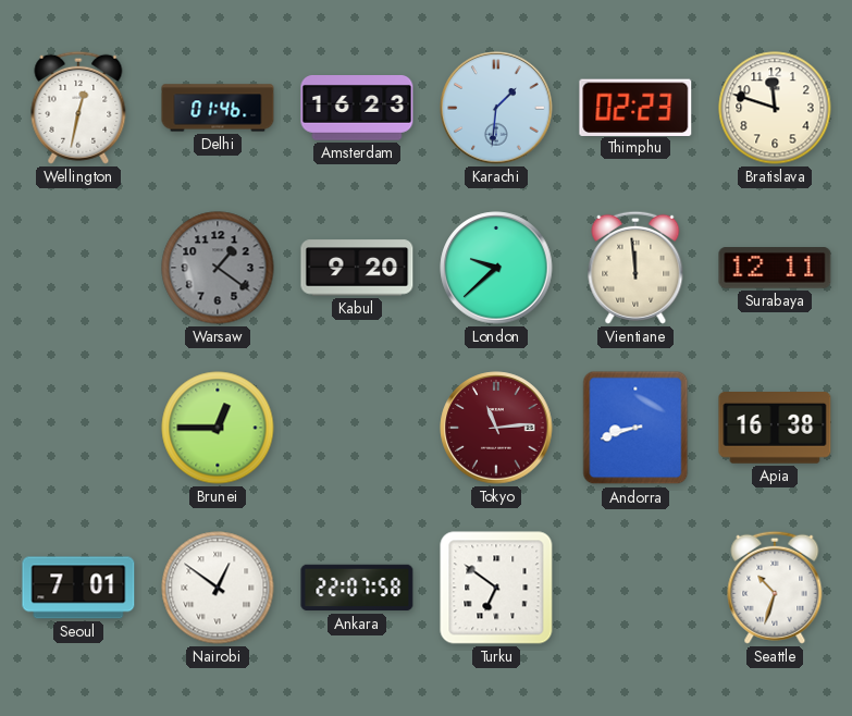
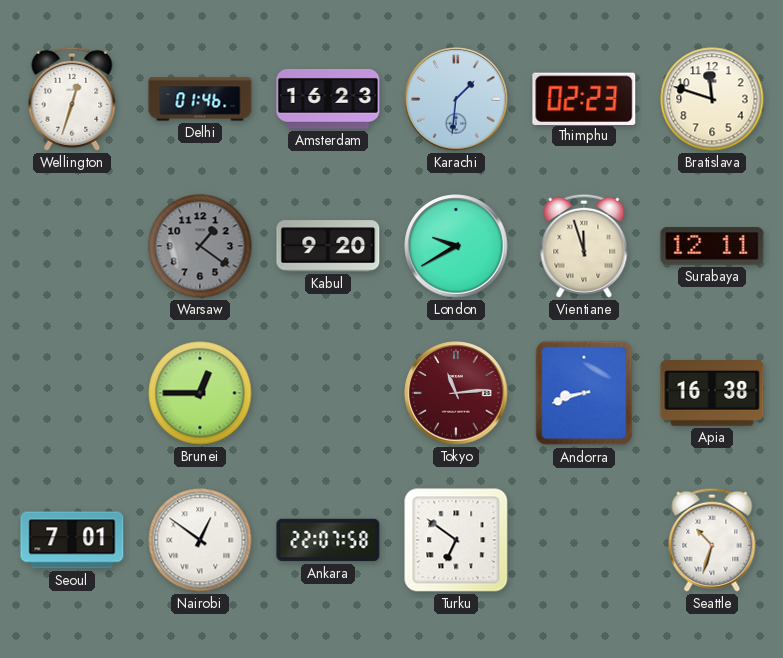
Wellington: 12:32 -> 12:33
London: 9:38 -> 9:40
Vientiane: 11:59 -> 11:57
